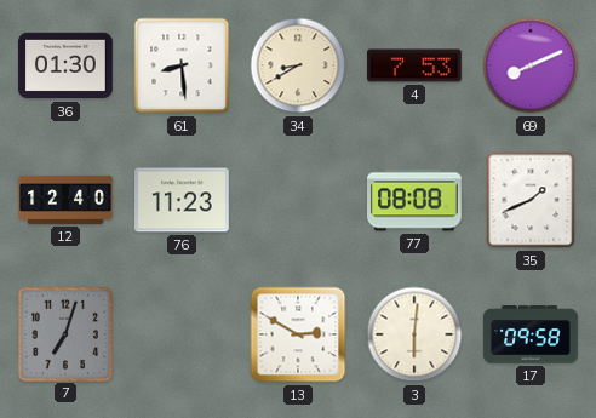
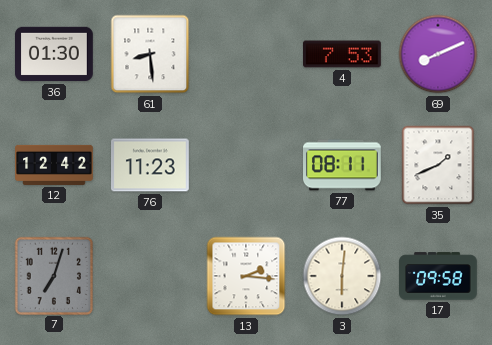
34: 8:40 -> none
12: 12:40 -> 12:42
77: 08:08 -> 08:11
13: 2:50 -> 2:16
